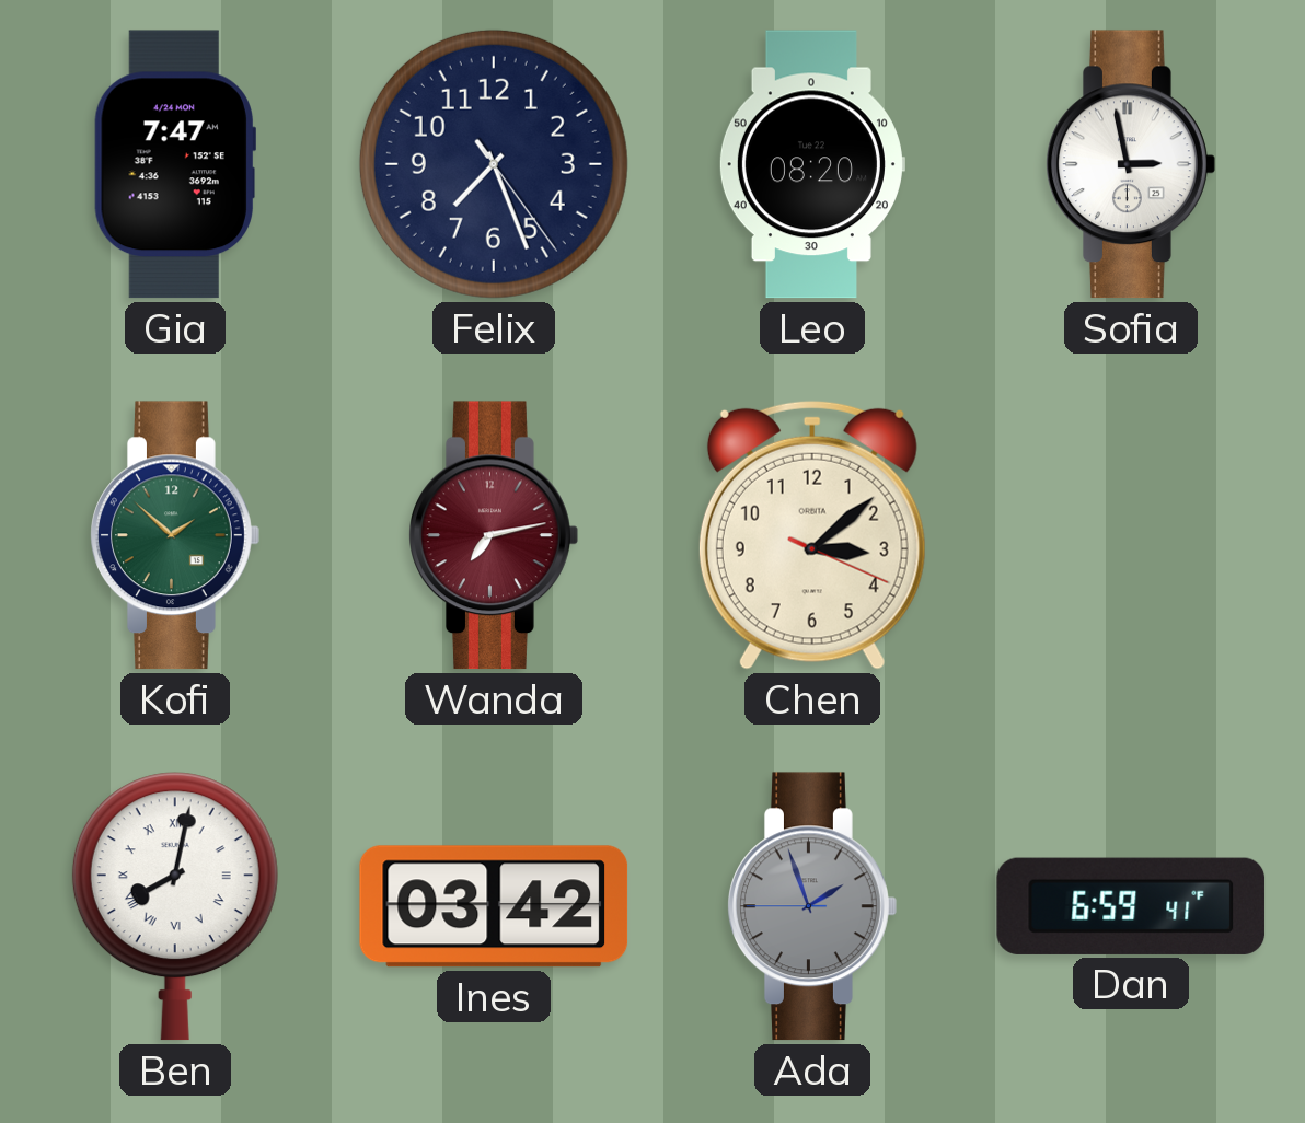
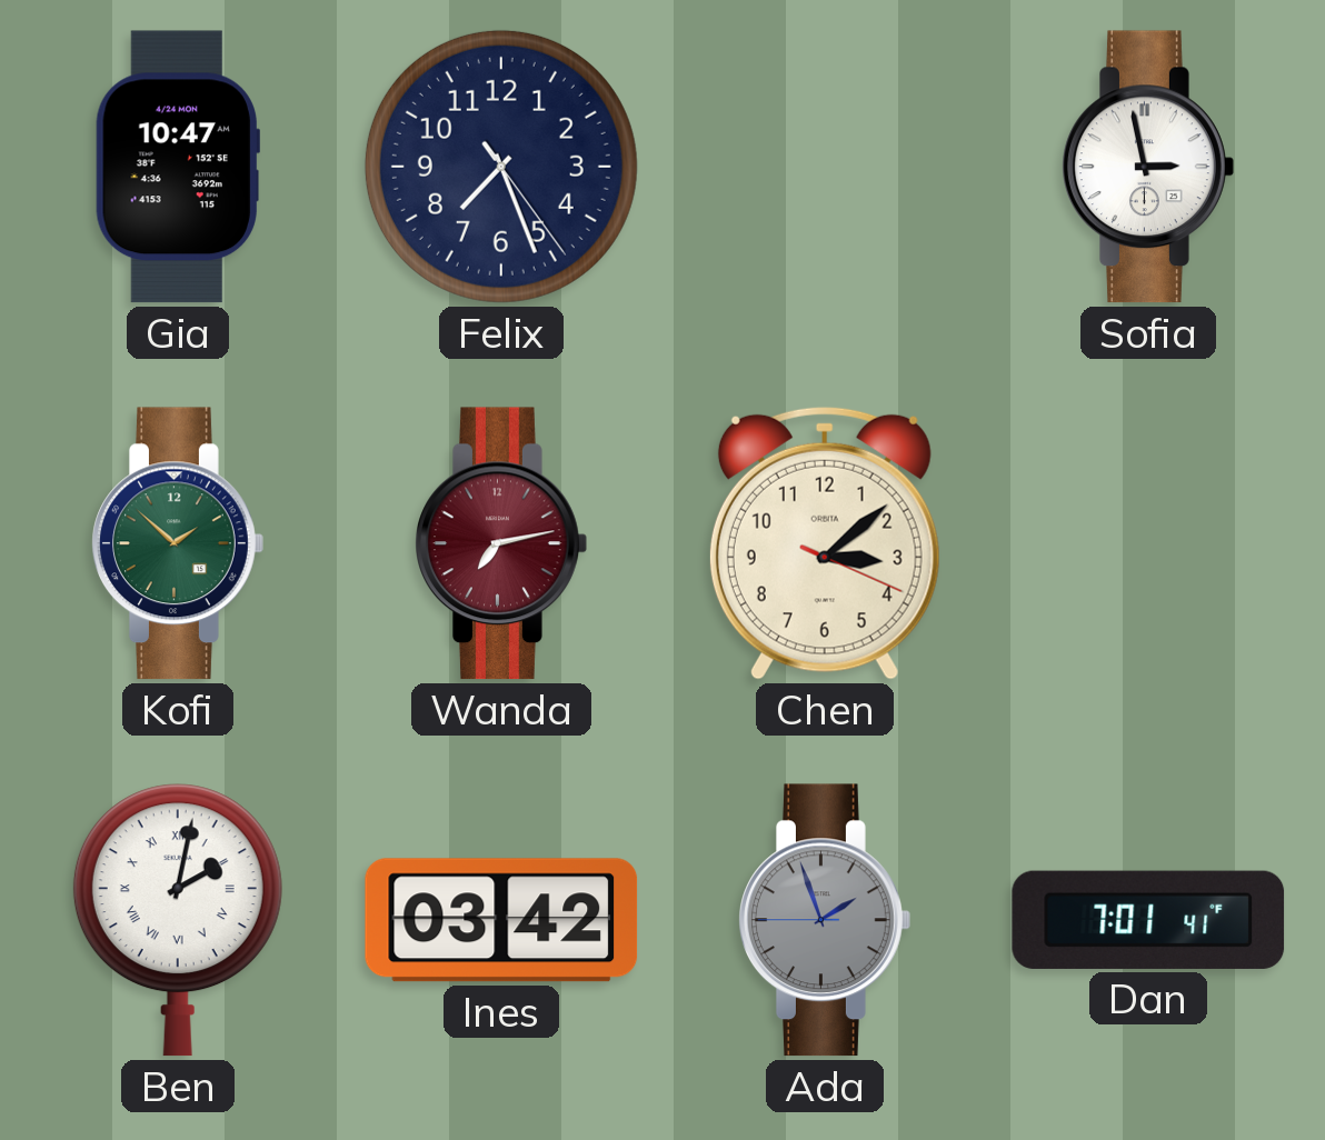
Gia: 7:47 -> 10:47
Leo: 08:20 -> none
Ben: 8:02 -> 2:02
Dan: 6:59 -> 7:01
